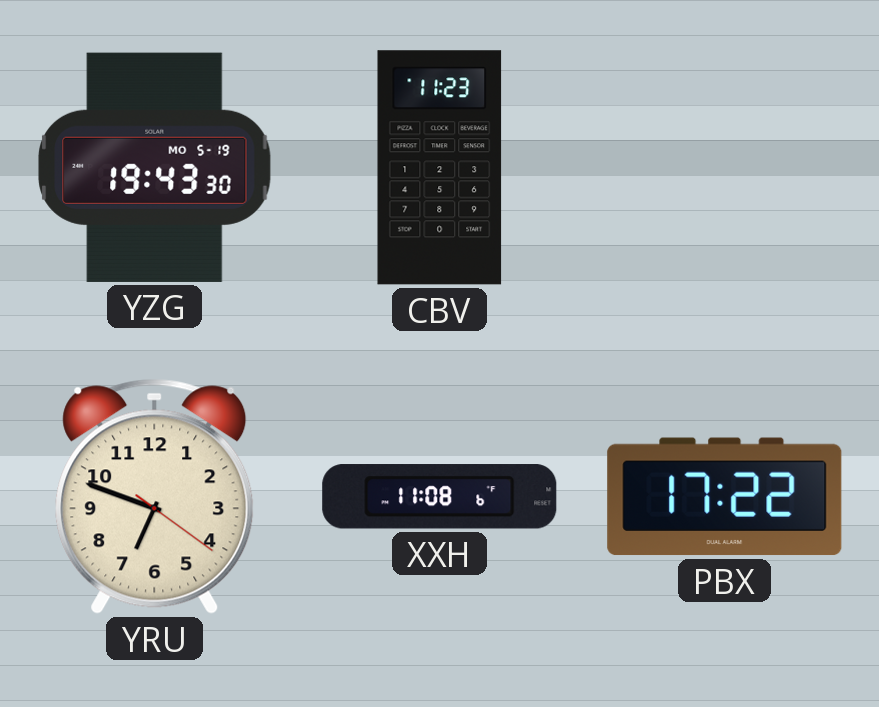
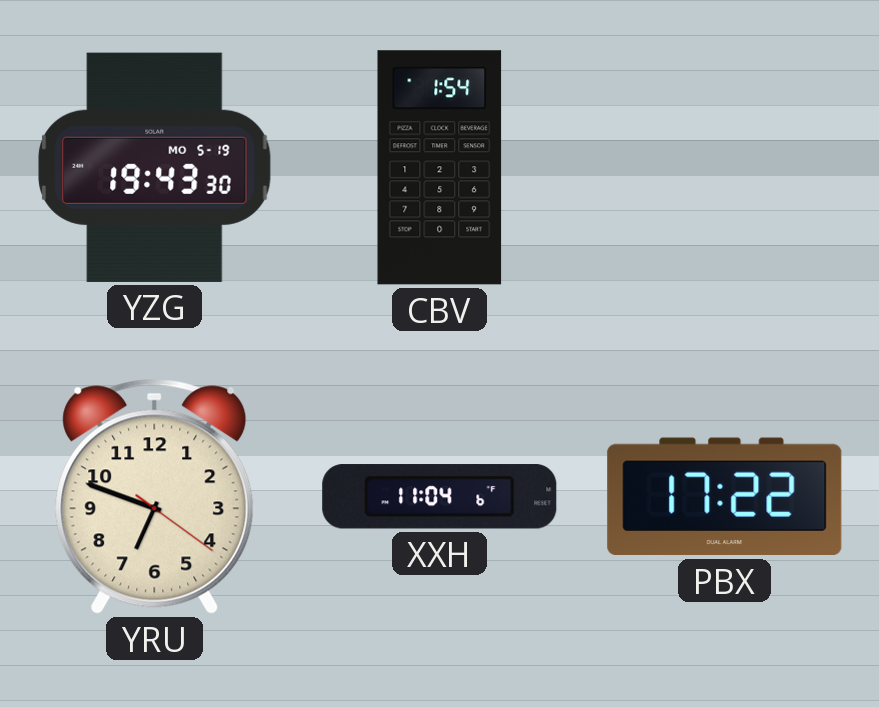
CBV: 11:23 -> 1:54
XXH: 11:08 -> 11:04
